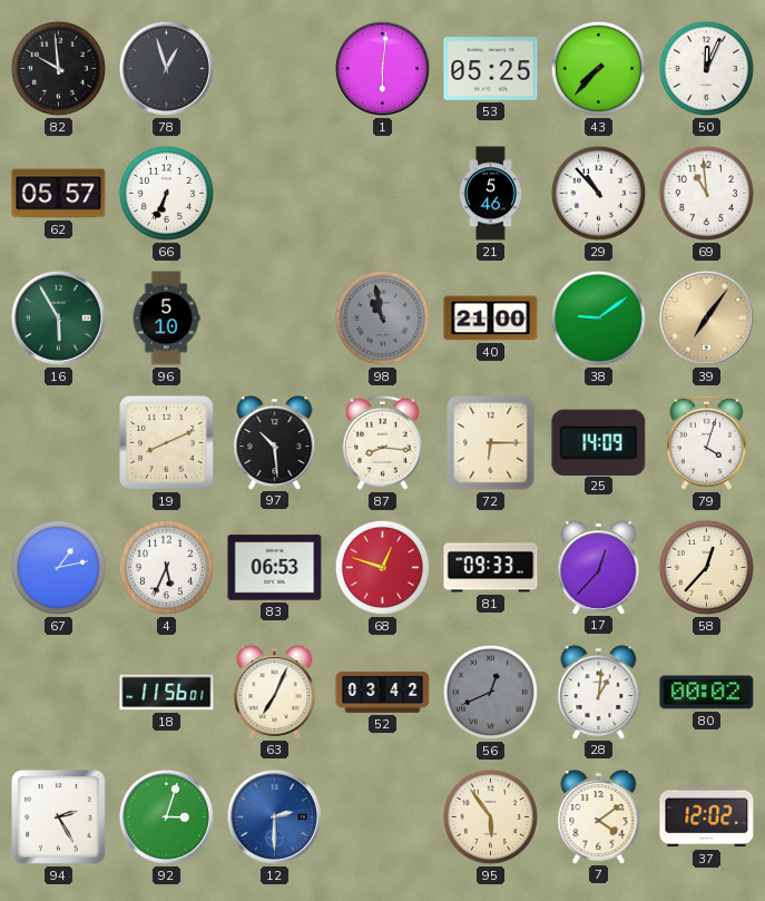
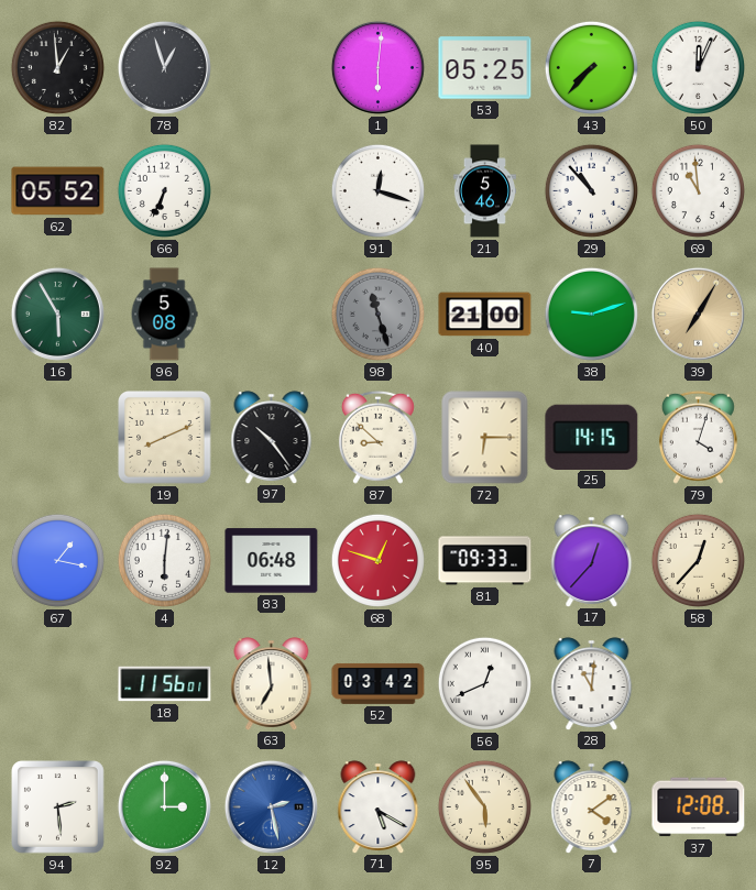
82: 9:59 -> 12:59
62: 05:57 -> 05:52
91: none -> 12:18
96: 5:10 -> 5:08
98: 10:58 -> 11:27
38: 9:09 -> 9:12
39: 7:06 -> 7:05
97: 10:29 -> 10:24
87: 8:16 -> 8:52
25: 14:09 -> 14:15
67: 1:13 -> 1:17
4: 5:34 -> 6:01
83: 06:53 -> 06:48
63: 7:04 -> 6:59
56 dial: grey -> white
28: 1:01 -> 11:01
80: 00:02 -> none
94: 2:25 -> 2:29
92: 3:03 -> 3:00
12: 2:30 -> 2:28
71: none -> 5:20
37: 12:02 -> 12:08
